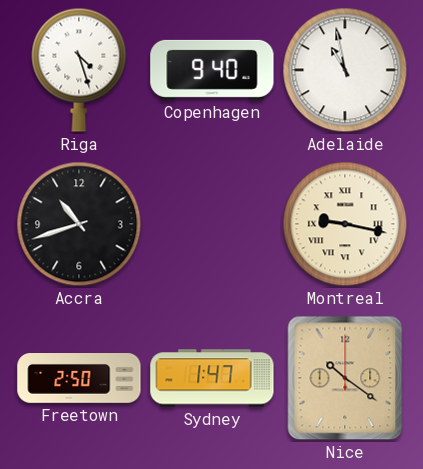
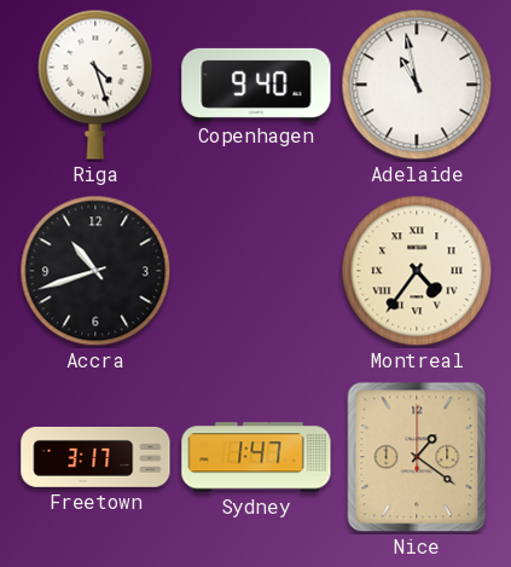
Montreal: 9:17 -> 4:36
Freetown: 2:50 -> 3:17
Nice: 10:21 -> 1:21
